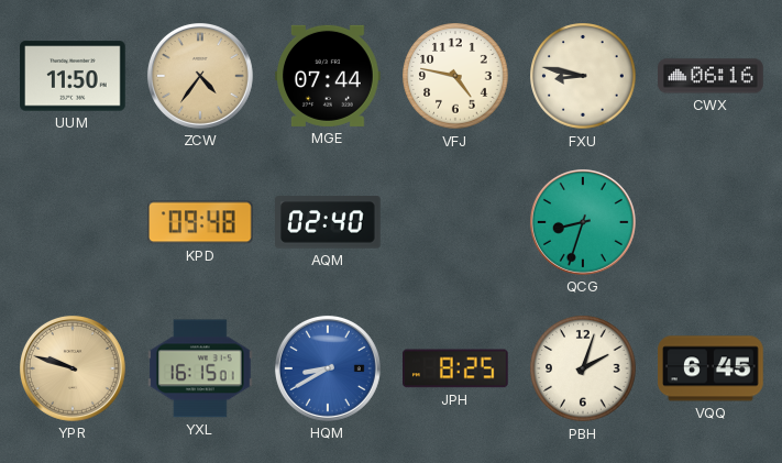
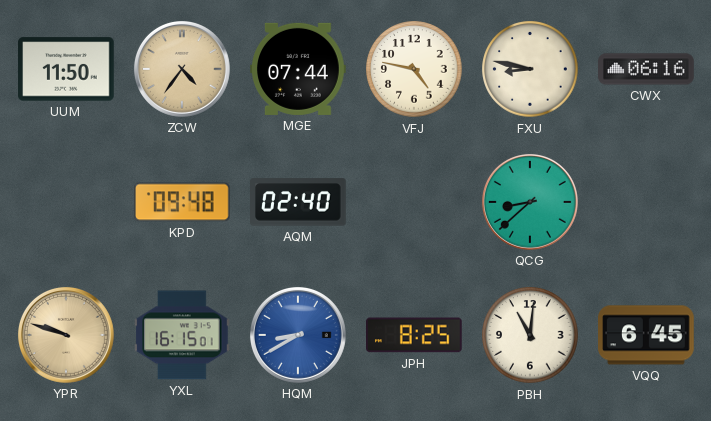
QCG: 8:33 -> 8:38
PBH: 2:03 -> 11:01
